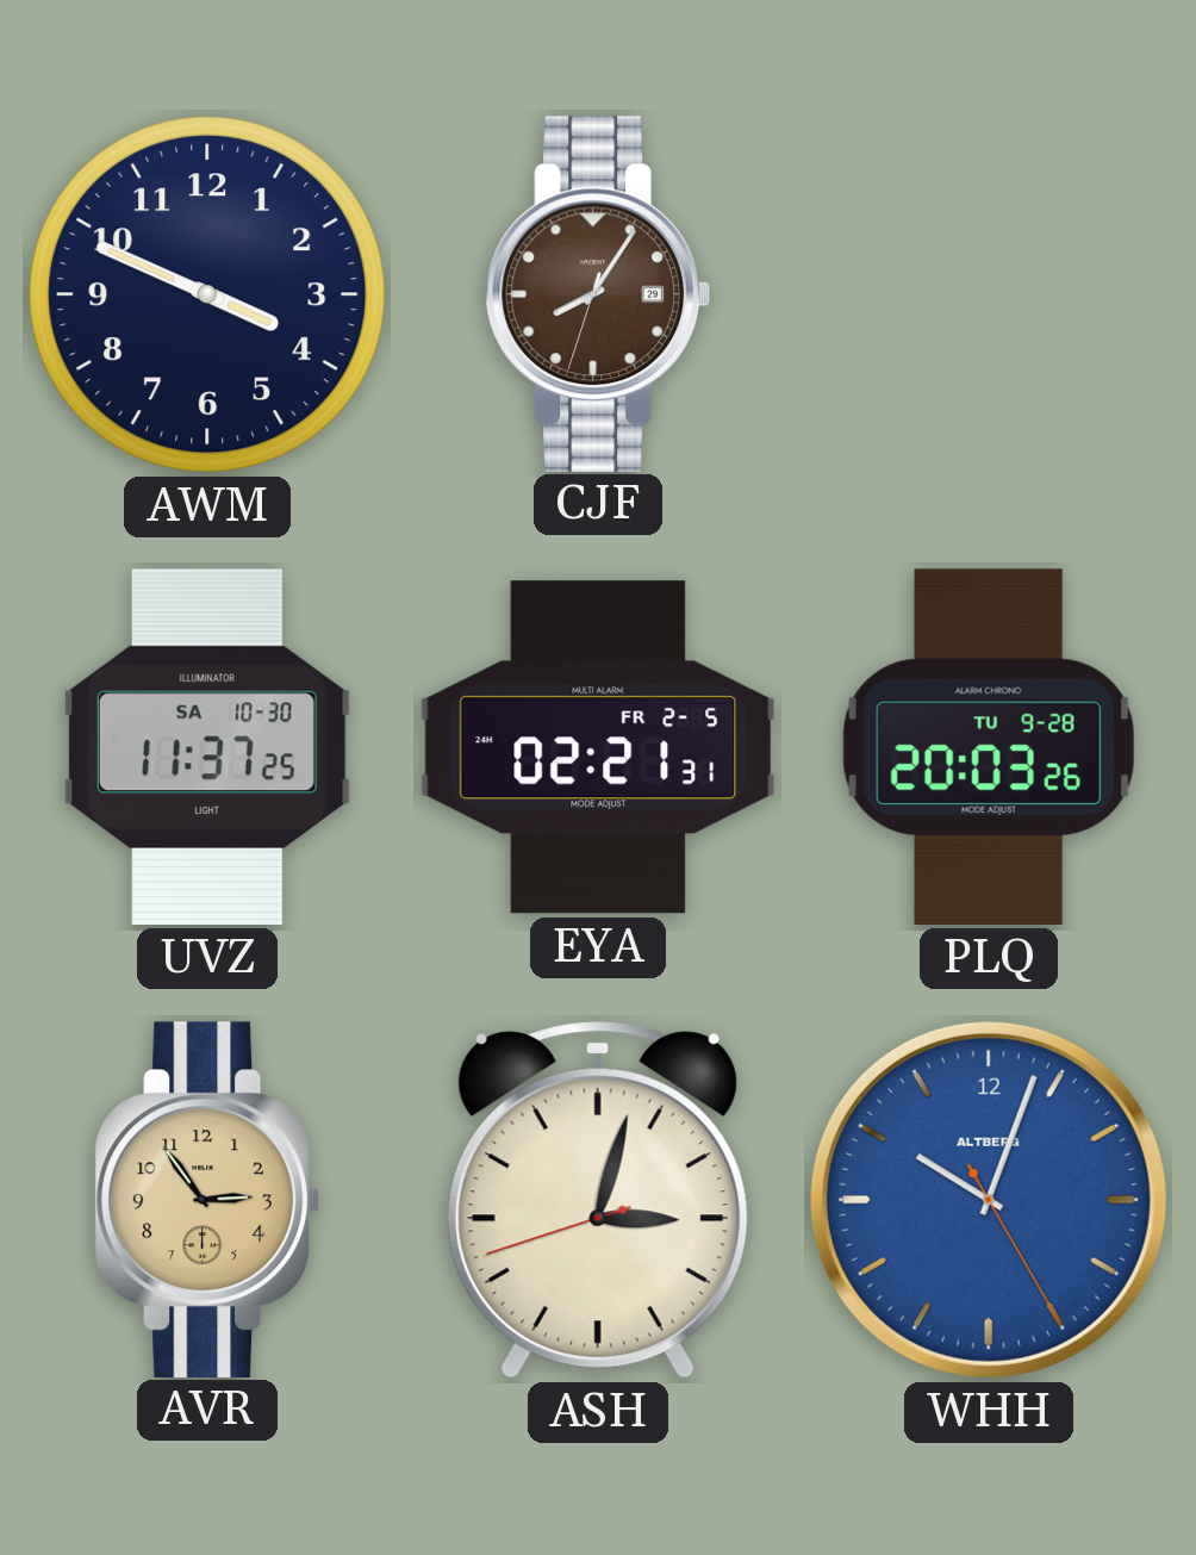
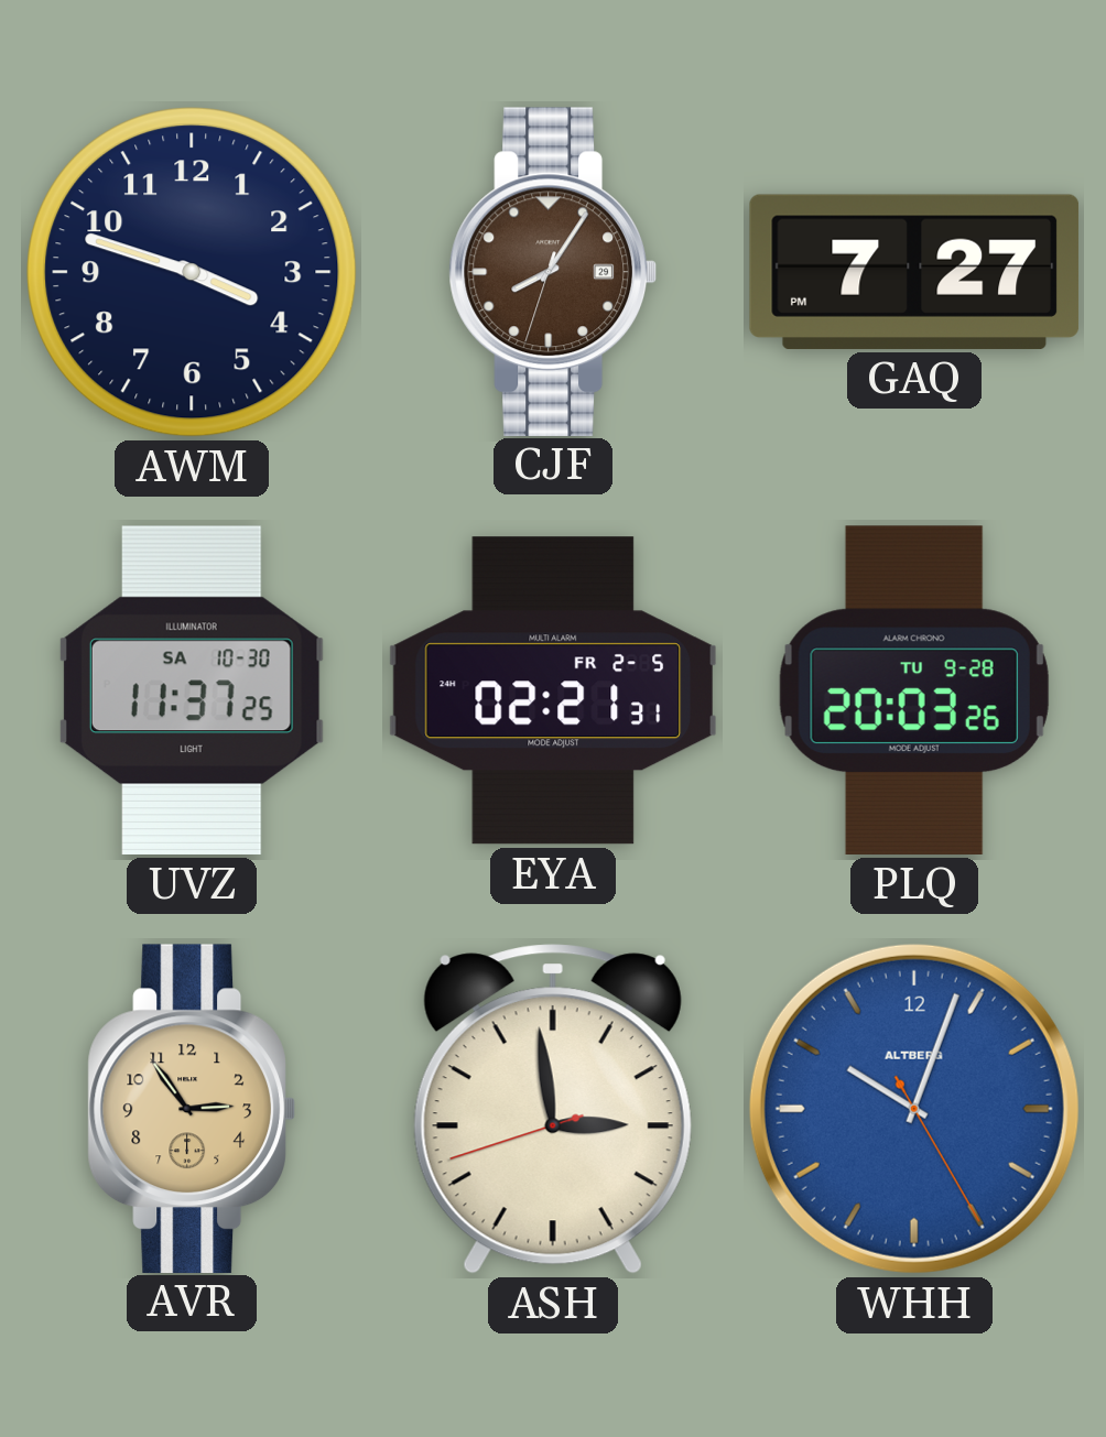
AWM: 3:49 -> 3:48
GAQ: none -> 7:27
ASH: 3:02 -> 2:58
